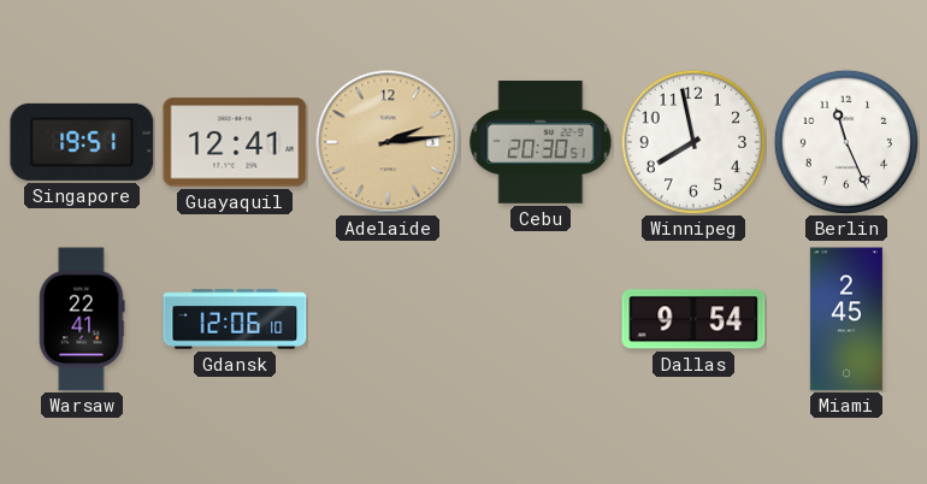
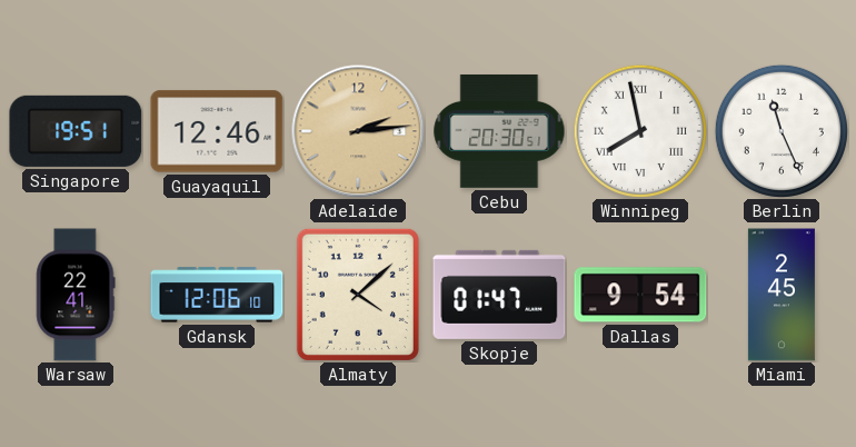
Guayaquil: 12:41 -> 12:46
Winnipeg numerals: Arabic -> Roman
Almaty: none -> 4:08
Skopje: none -> 01:47
